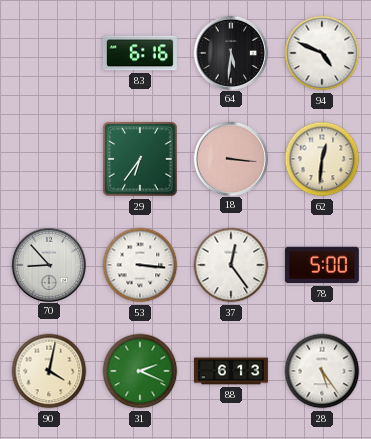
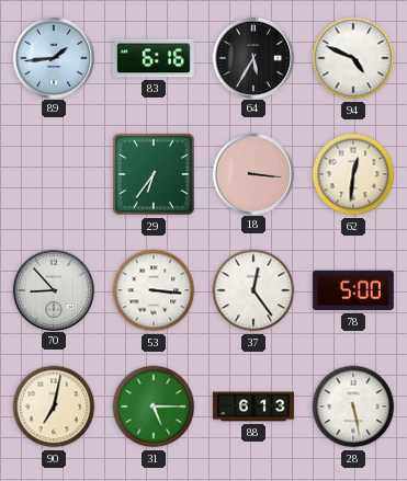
89: none -> 1:44
64: 5:31 -> 5:35
90: 4:02 -> 7:02
31: 2:19 -> 5:15
28: 5:24 -> 5:28
